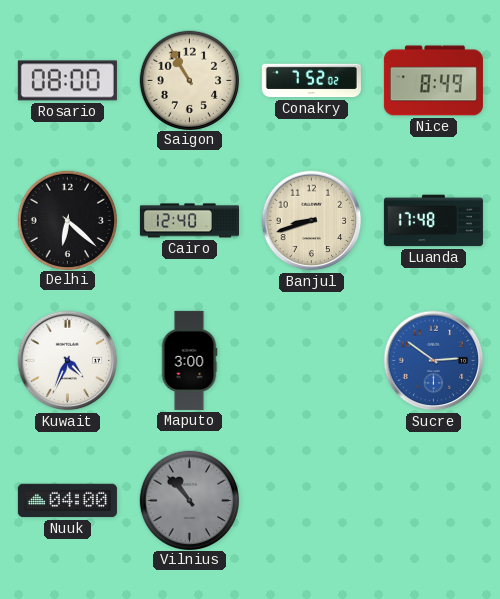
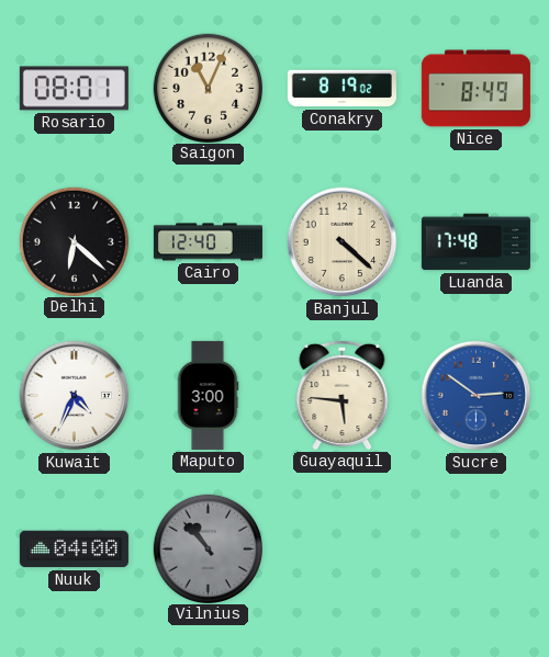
Rosario: 08:00 -> 08:01
Saigon: 10:55 -> 11:04
Conakry: 7:52 -> 8:19
Banjul: 8:42 -> 4:22
Guayaquil: none -> 5:46
